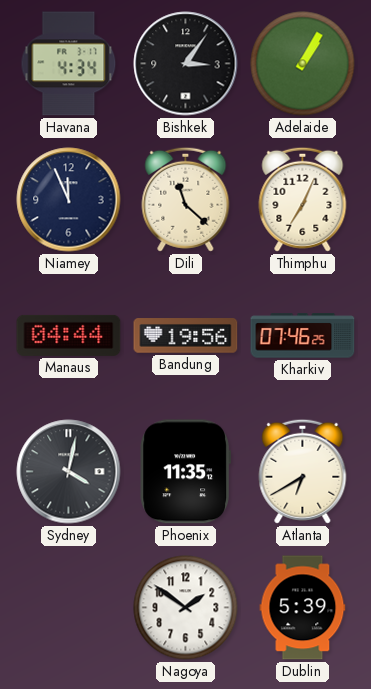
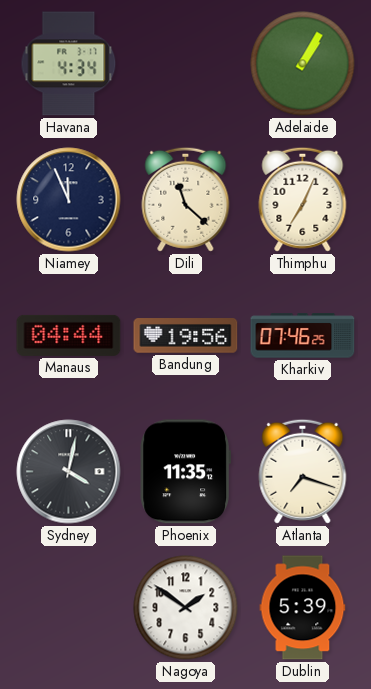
Bishkek: 3:06 -> none
Atlanta: 6:40 -> 7:18
